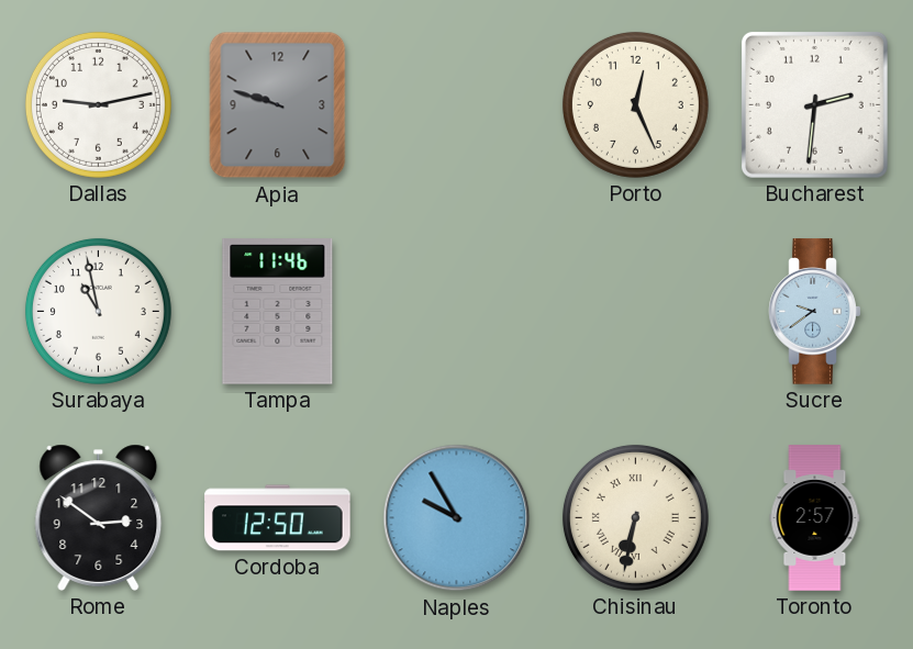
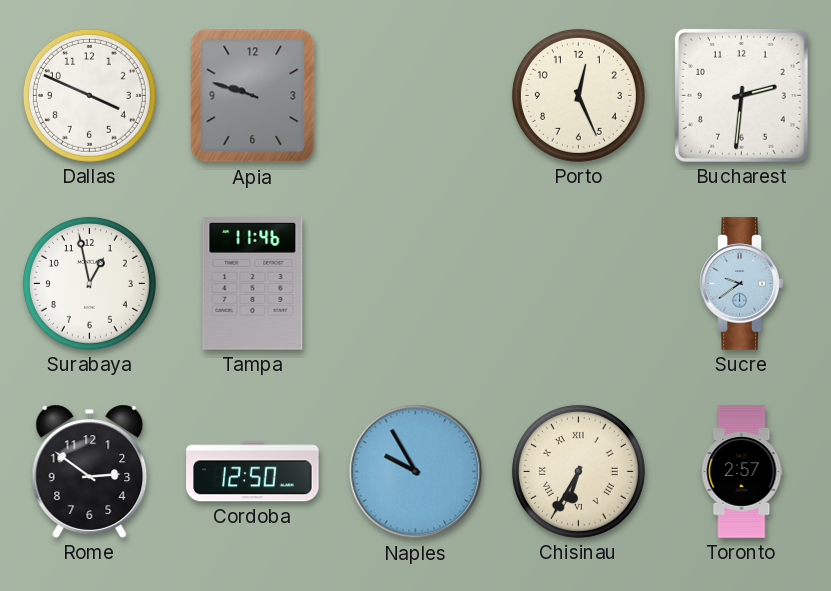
Dallas: 9:13 -> 3:49
Surabaya: 10:58 -> 12:58
Chisinau: 6:32 -> 6:35
